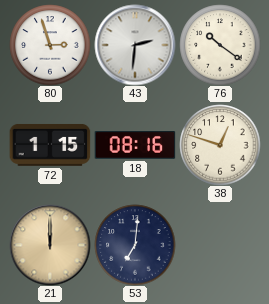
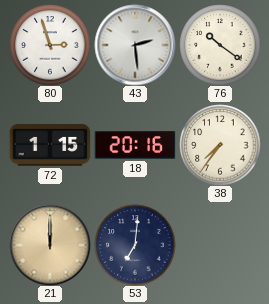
43: 2:31 -> 2:29
18: 08:16 -> 20:16
38: 12:48 -> 7:36
